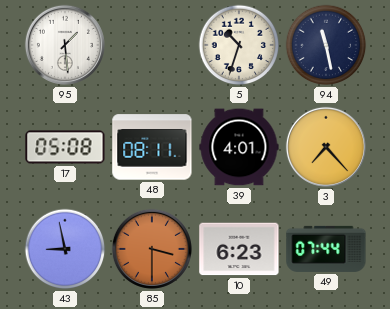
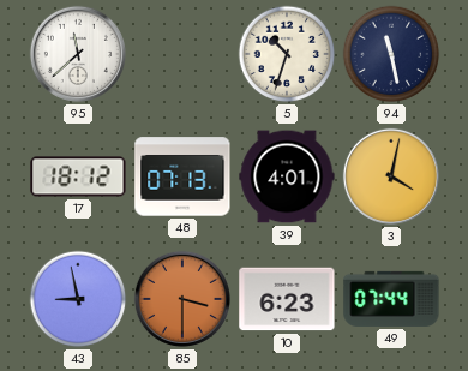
95: 1:29 -> 11:38
17: 05:08 -> 18:12
48: 08:11 -> 07:13
3: 7:23 -> 4:02
